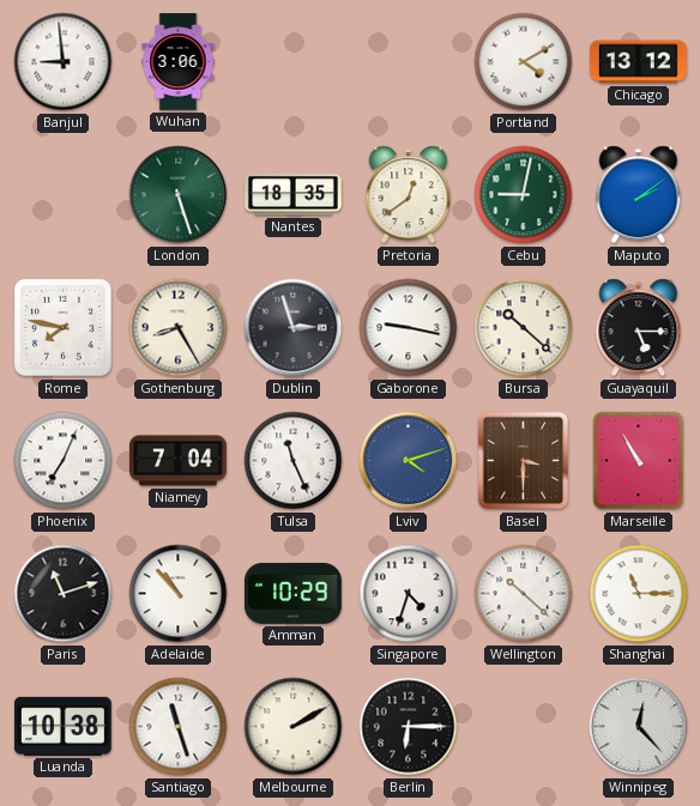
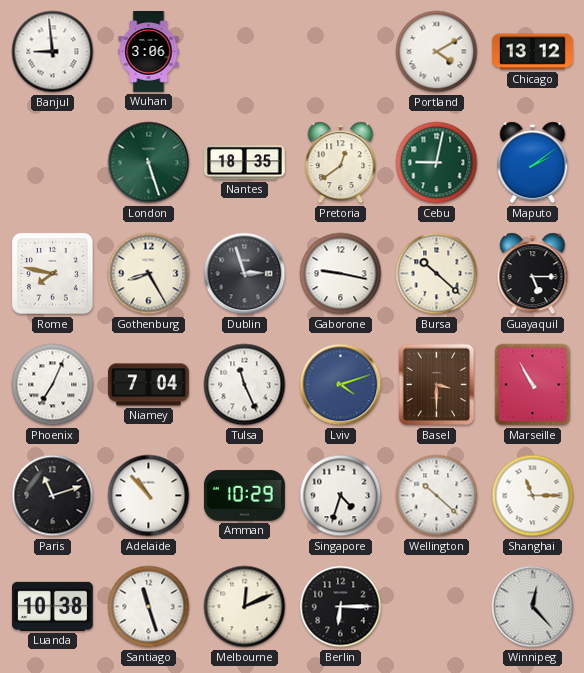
Melbourne: 2:10 -> 12:11
